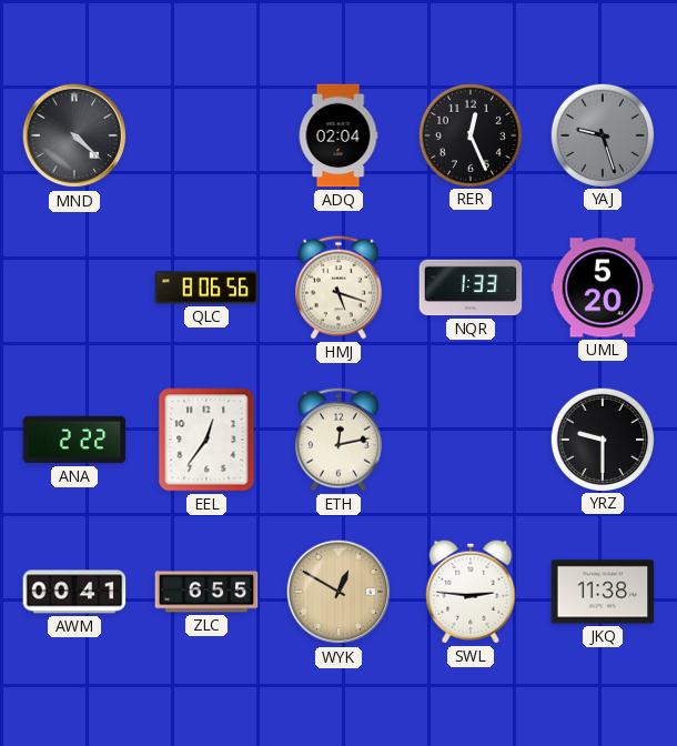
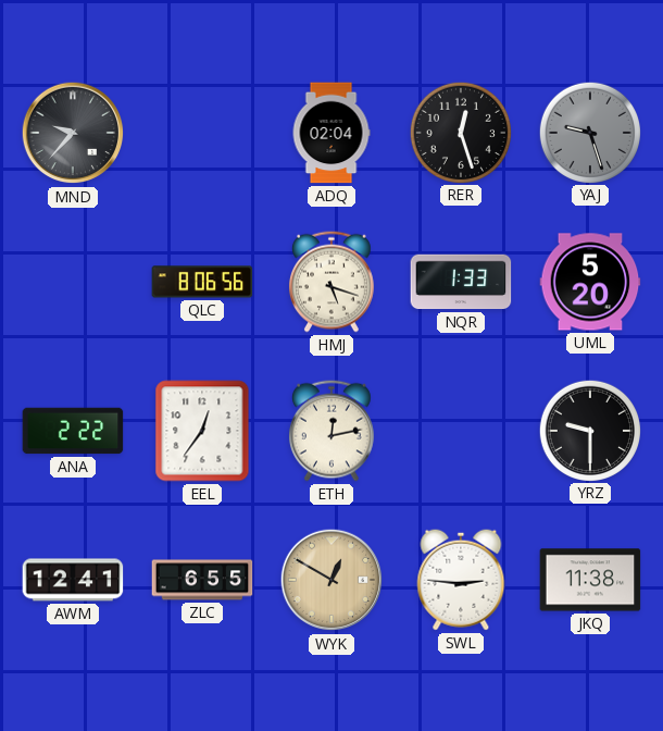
MND: 4:22 -> 9:37
RER: 12:26 -> 12:27
AWM: 00:41 -> 12:41
